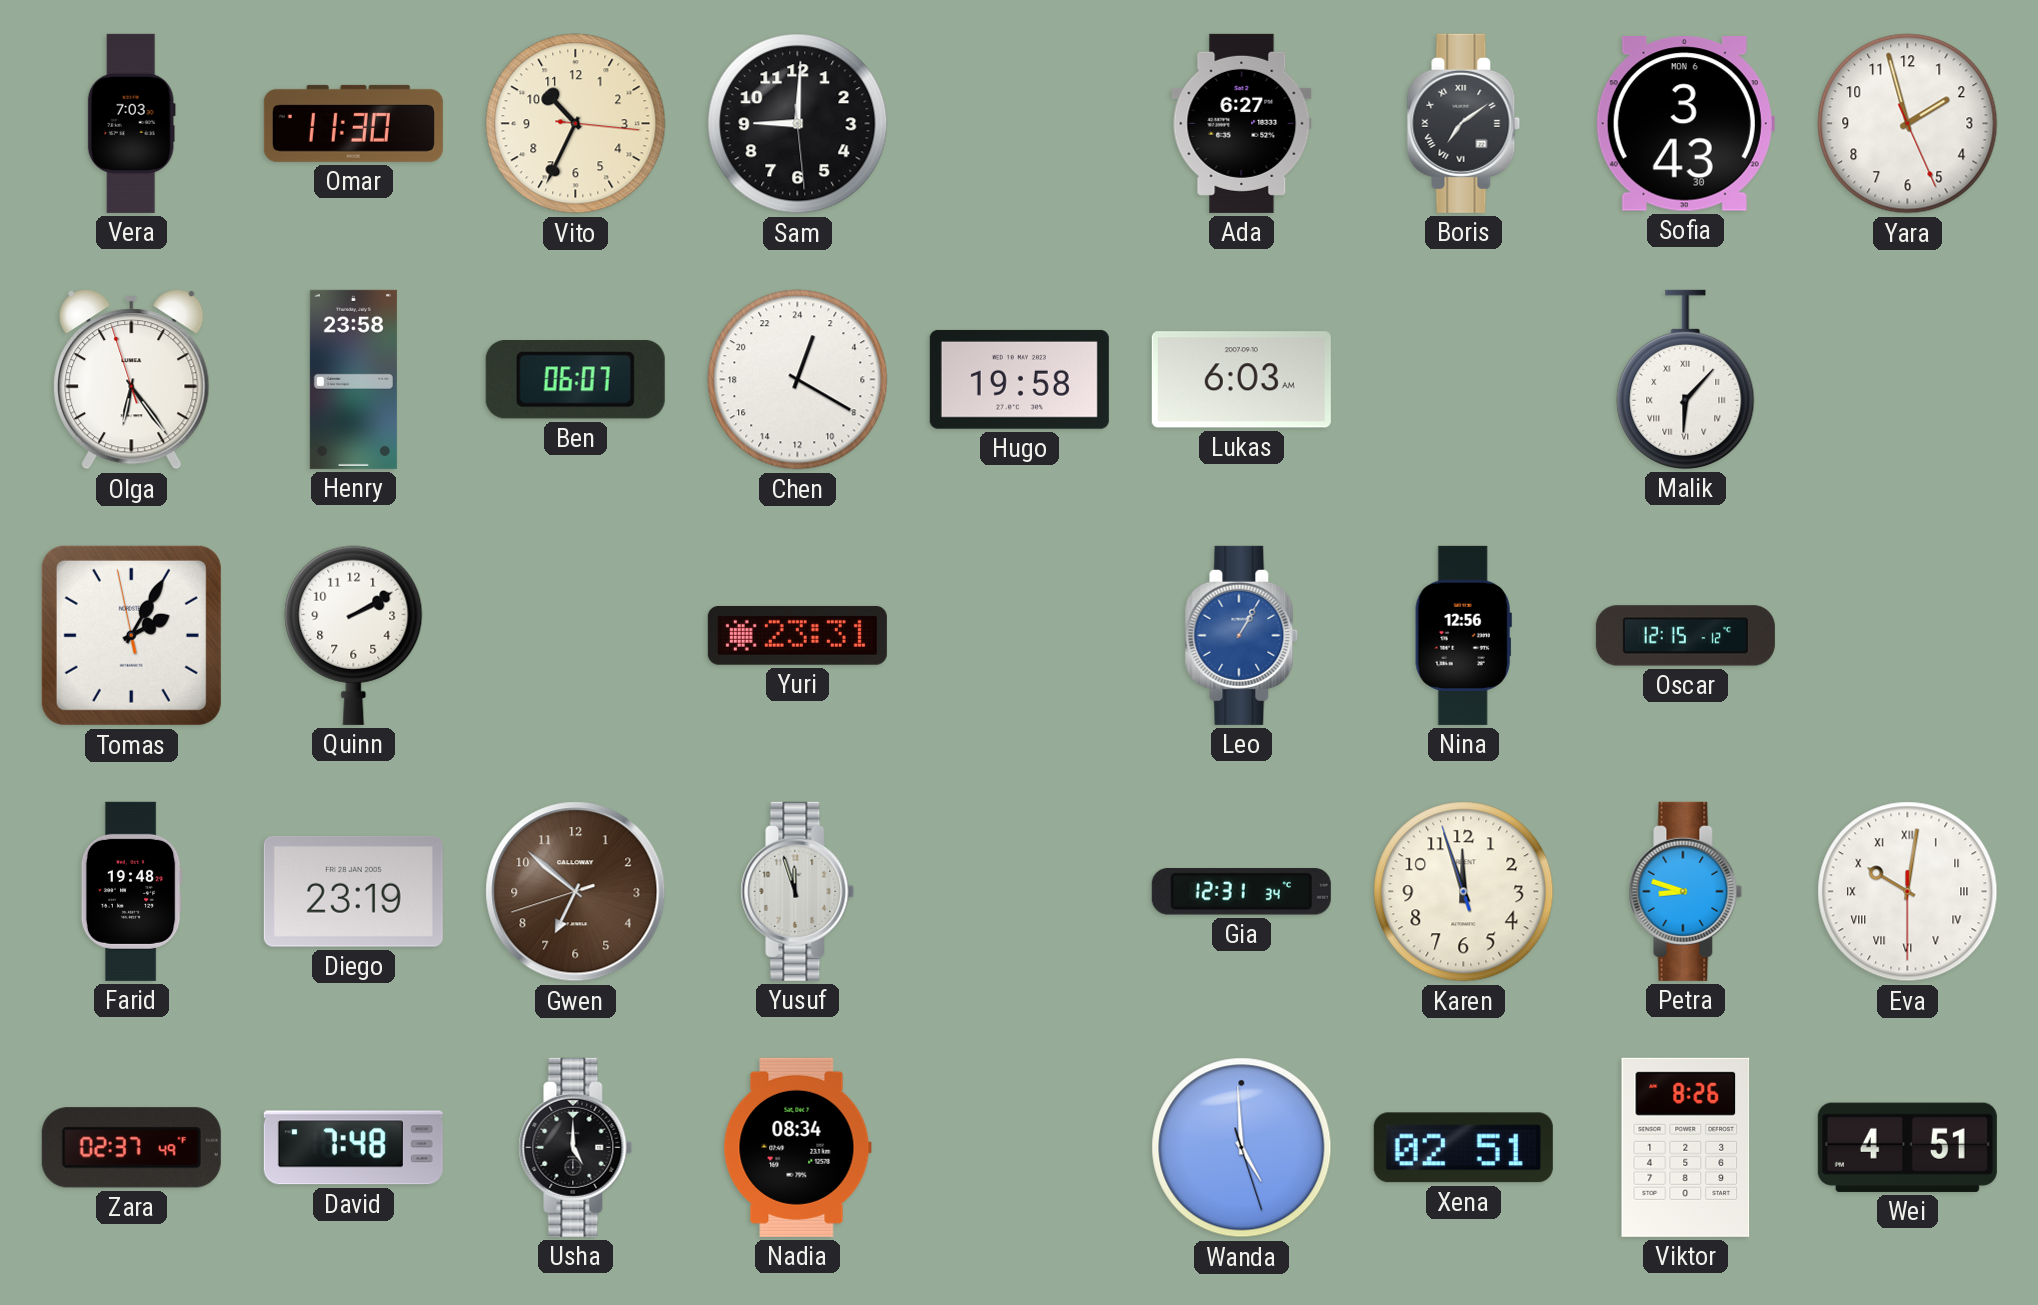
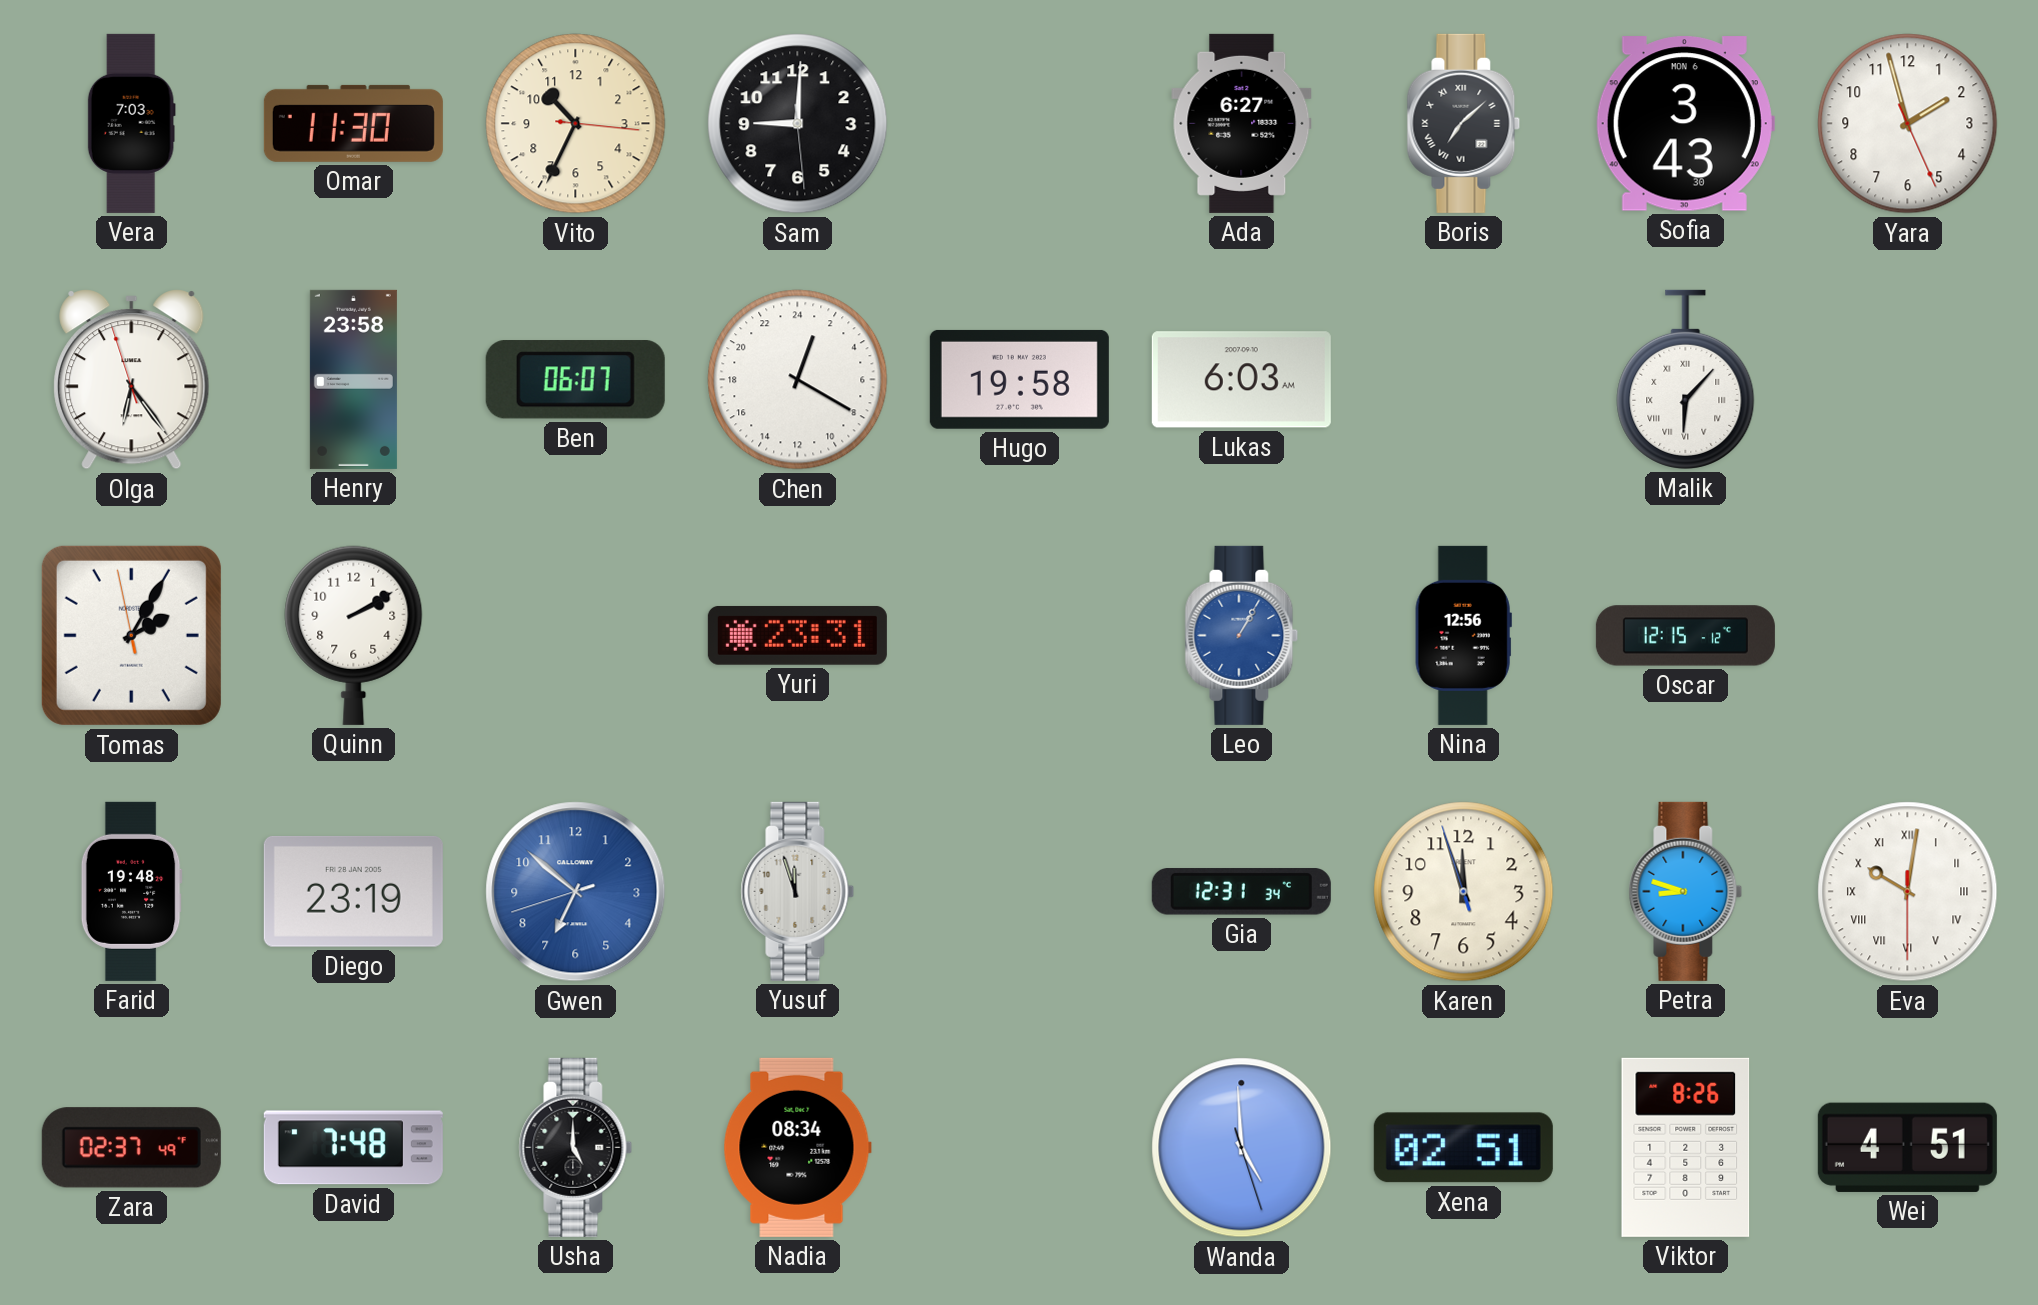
Boris: 7:09 -> 7:08
Gwen dial: brown -> blue
